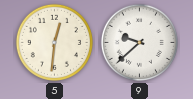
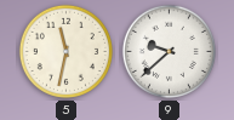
5: 12:31 -> 11:32
